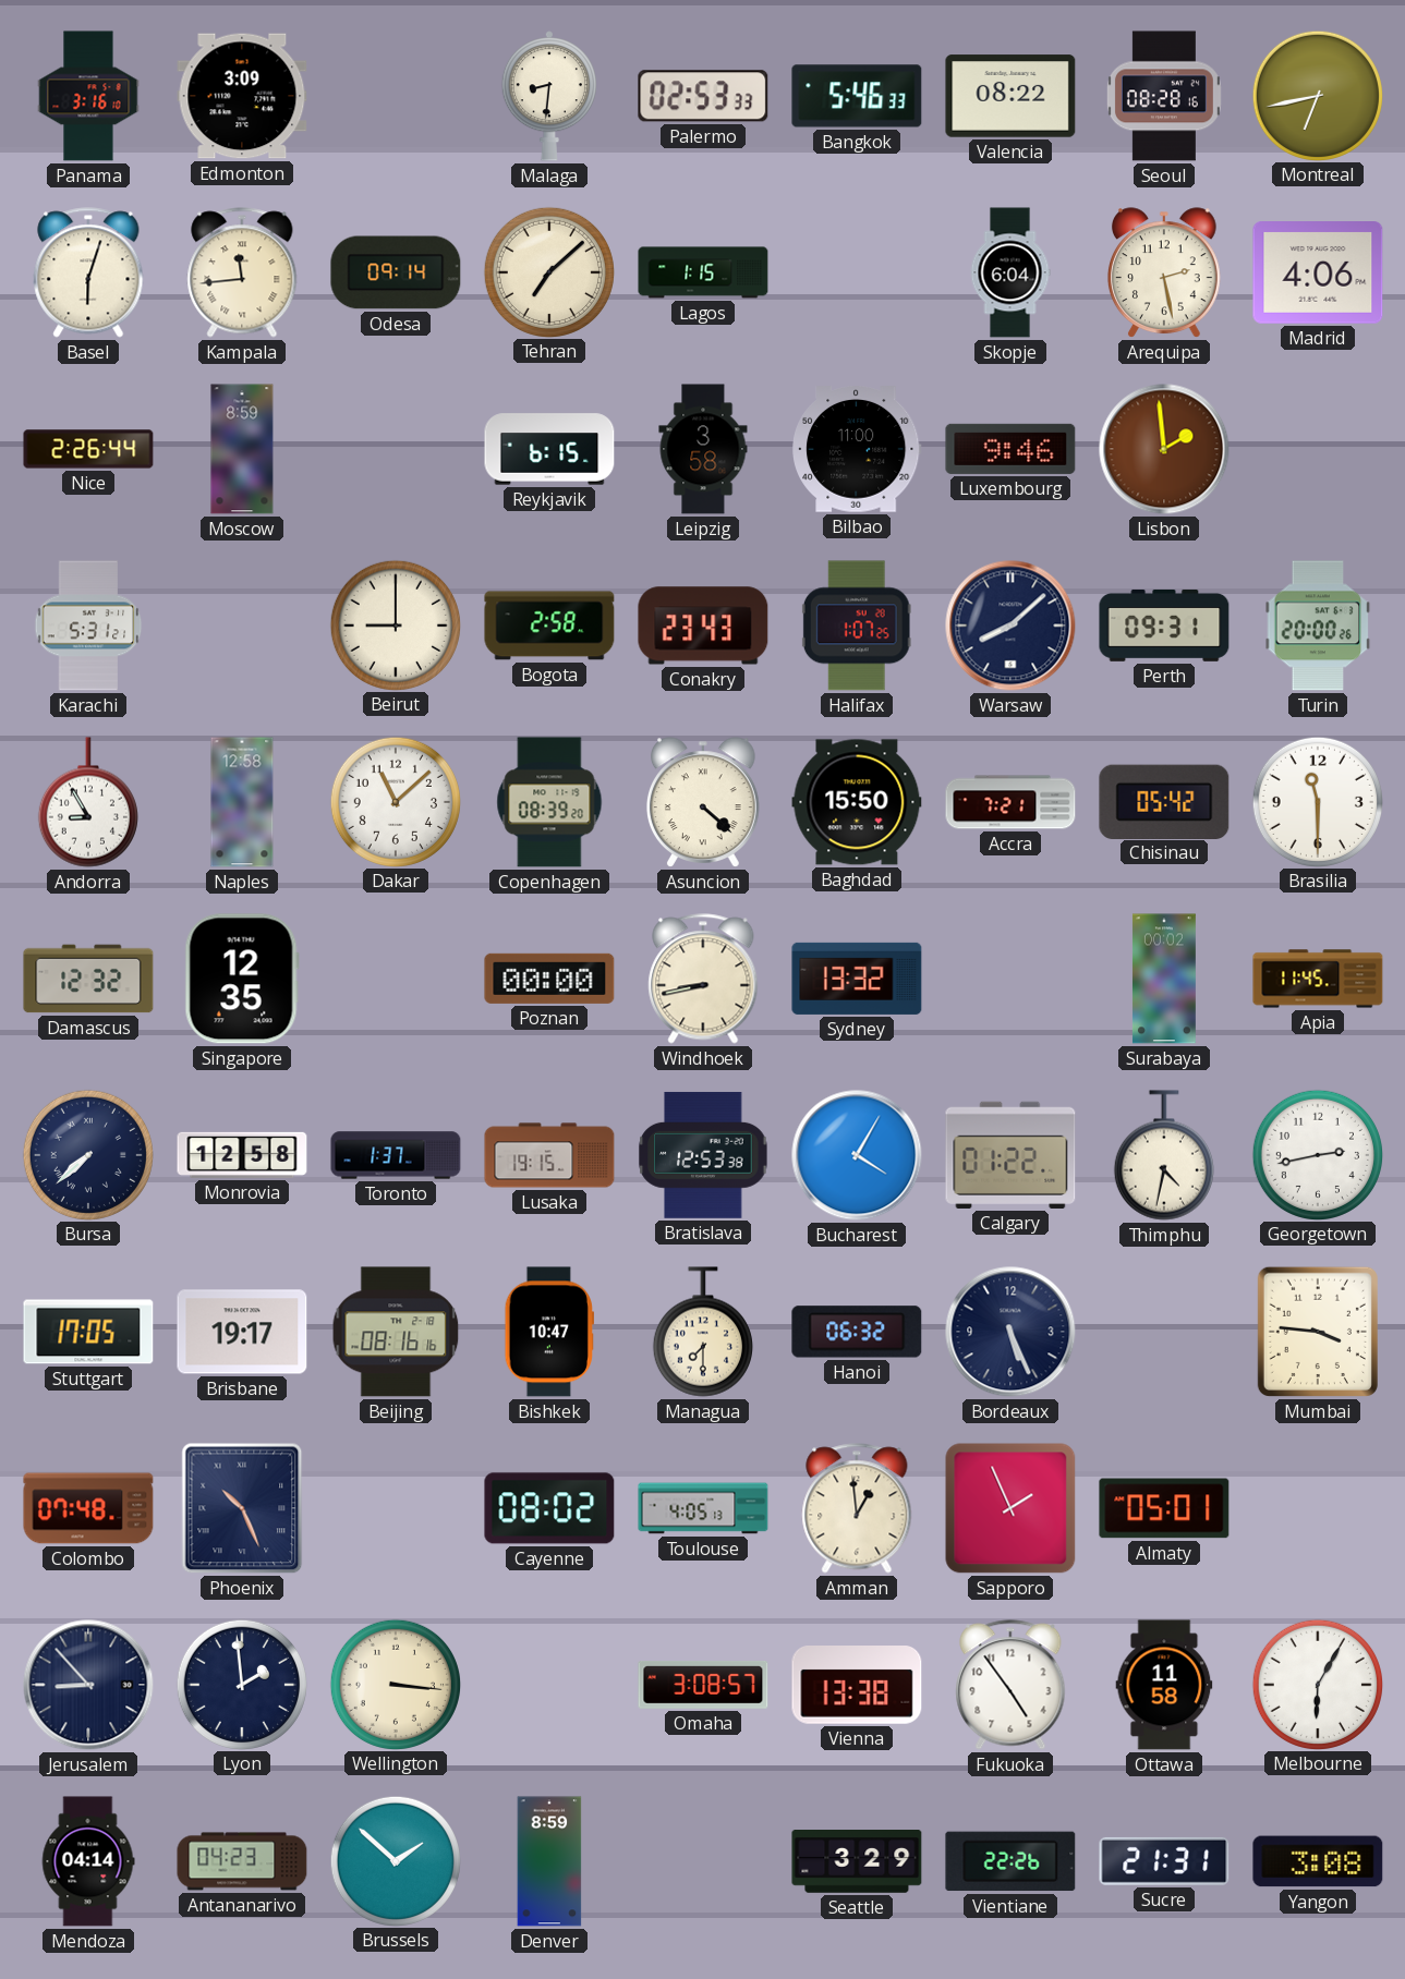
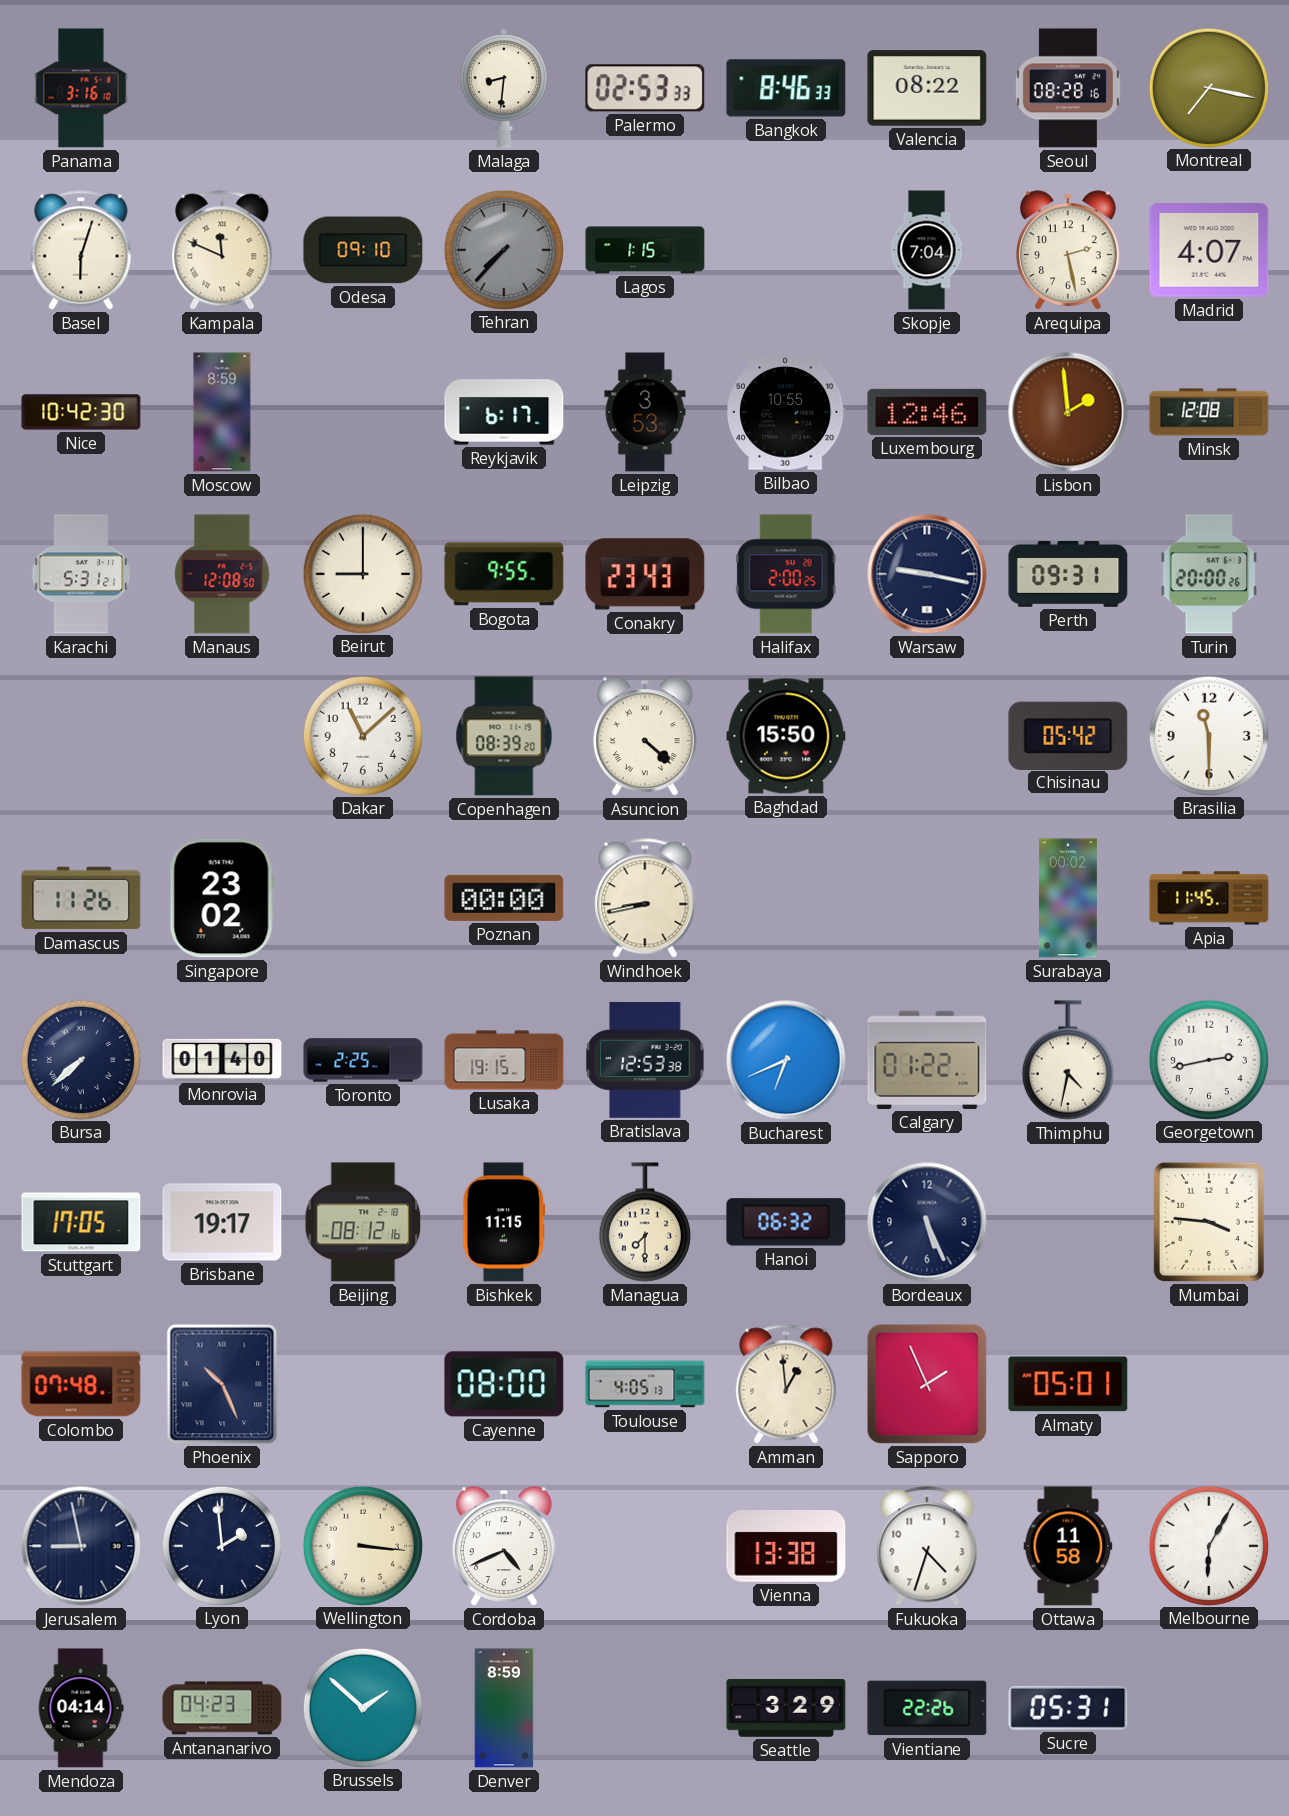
Edmonton: 3:09 -> none
Bangkok: 5:46 -> 8:46
Montreal: 6:43 -> 7:17
Kampala: 11:44 -> 11:49
Odesa: 09:14 -> 09:10
Tehran: 7:08 -> 7:37
Tehran dial: cream -> grey
Skopje: 6:04 -> 7:04
Madrid: 4:06 -> 4:07
Nice: 2:26 -> 10:42
Reykjavik: 6:15 -> 6:17
Leipzig: 3:58 -> 3:53
Bilbao: 11:00 -> 10:55
Luxembourg: 9:46 -> 12:46
Minsk: none -> 12:08
Manaus: none -> 12:08
Bogota: 2:58 -> 9:55
Halifax: 1:07 -> 2:00
Warsaw: 8:08 -> 9:17
Andorra: 8:55 -> none
Naples: 12:58 -> none
Accra: 7:21 -> none
Damascus: 12:32 -> 11:26
Singapore: 12:35 -> 23:02
Sydney: 13:32 -> none
Monrovia: 12:58 -> 01:40
Toronto: 1:37 -> 2:25
Bucharest: 4:05 -> 6:41
Beijing: 08:16 -> 08:12
Bishkek: 10:47 -> 11:15
Cayenne: 08:02 -> 08:00
Jerusalem: 8:53 -> 8:58
Cordoba: none -> 4:41
Omaha: 3:08 -> none
Fukuoka: 4:54 -> 4:33
Sucre: 21:31 -> 05:31
Yangon: 3:08 -> none
